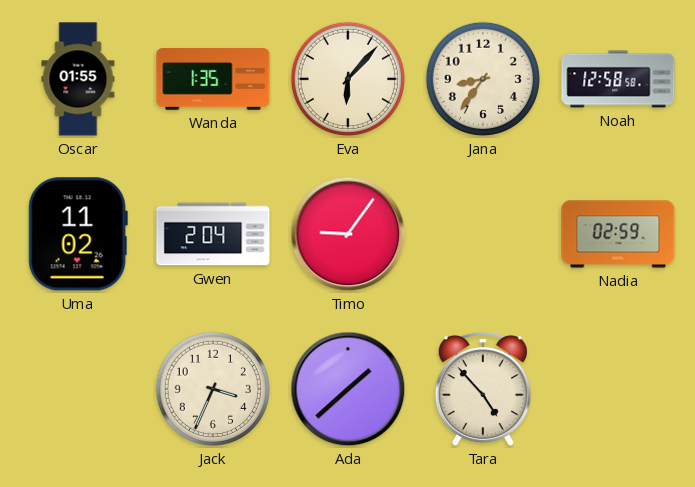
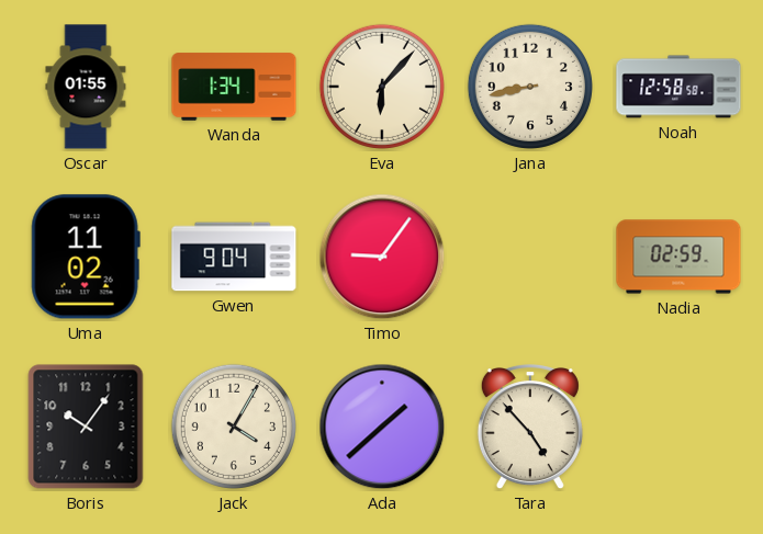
Wanda: 1:35 -> 1:34
Jana: 8:36 -> 8:43
Gwen: 2:04 -> 9:04
Boris: none -> 10:06
Jack: 3:34 -> 4:05
